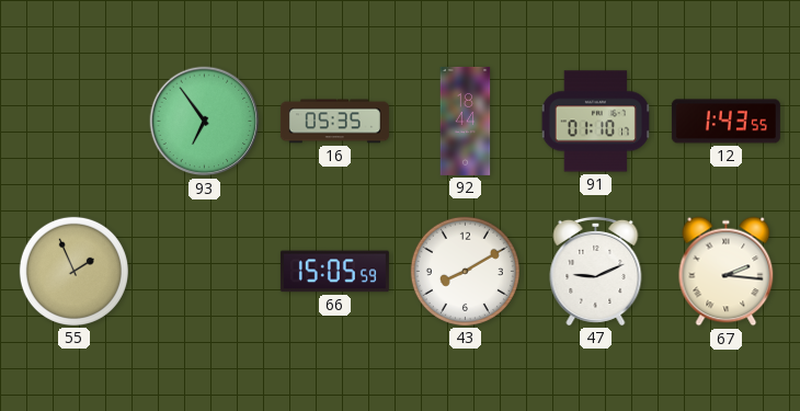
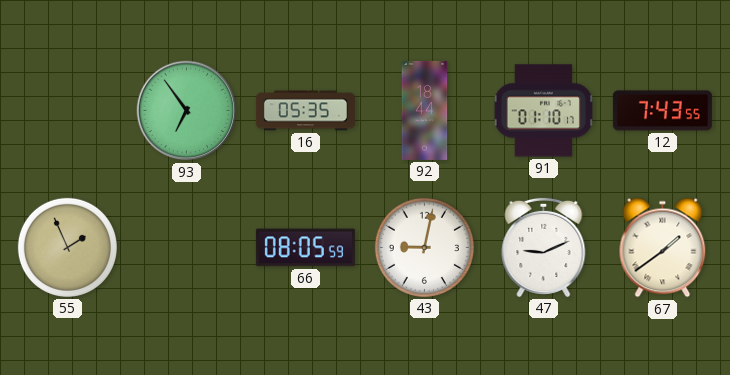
12: 1:43 -> 7:43
66: 15:05 -> 08:05
43: 8:10 -> 9:02
67: 2:16 -> 1:39
